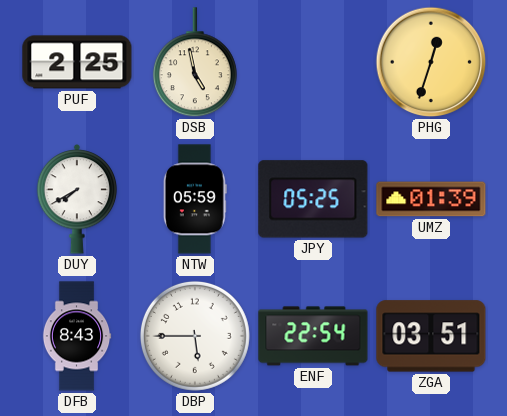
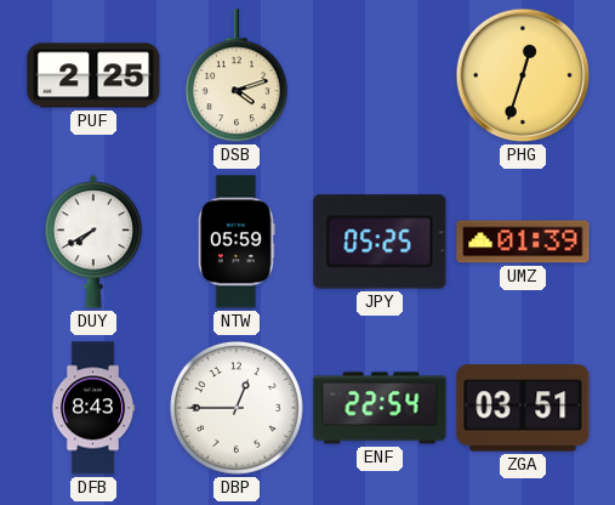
DSB: 4:58 -> 4:12
DBP: 5:45 -> 12:45
